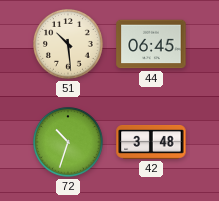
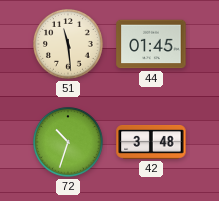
51: 10:29 -> 11:29
44: 06:45 -> 01:45
